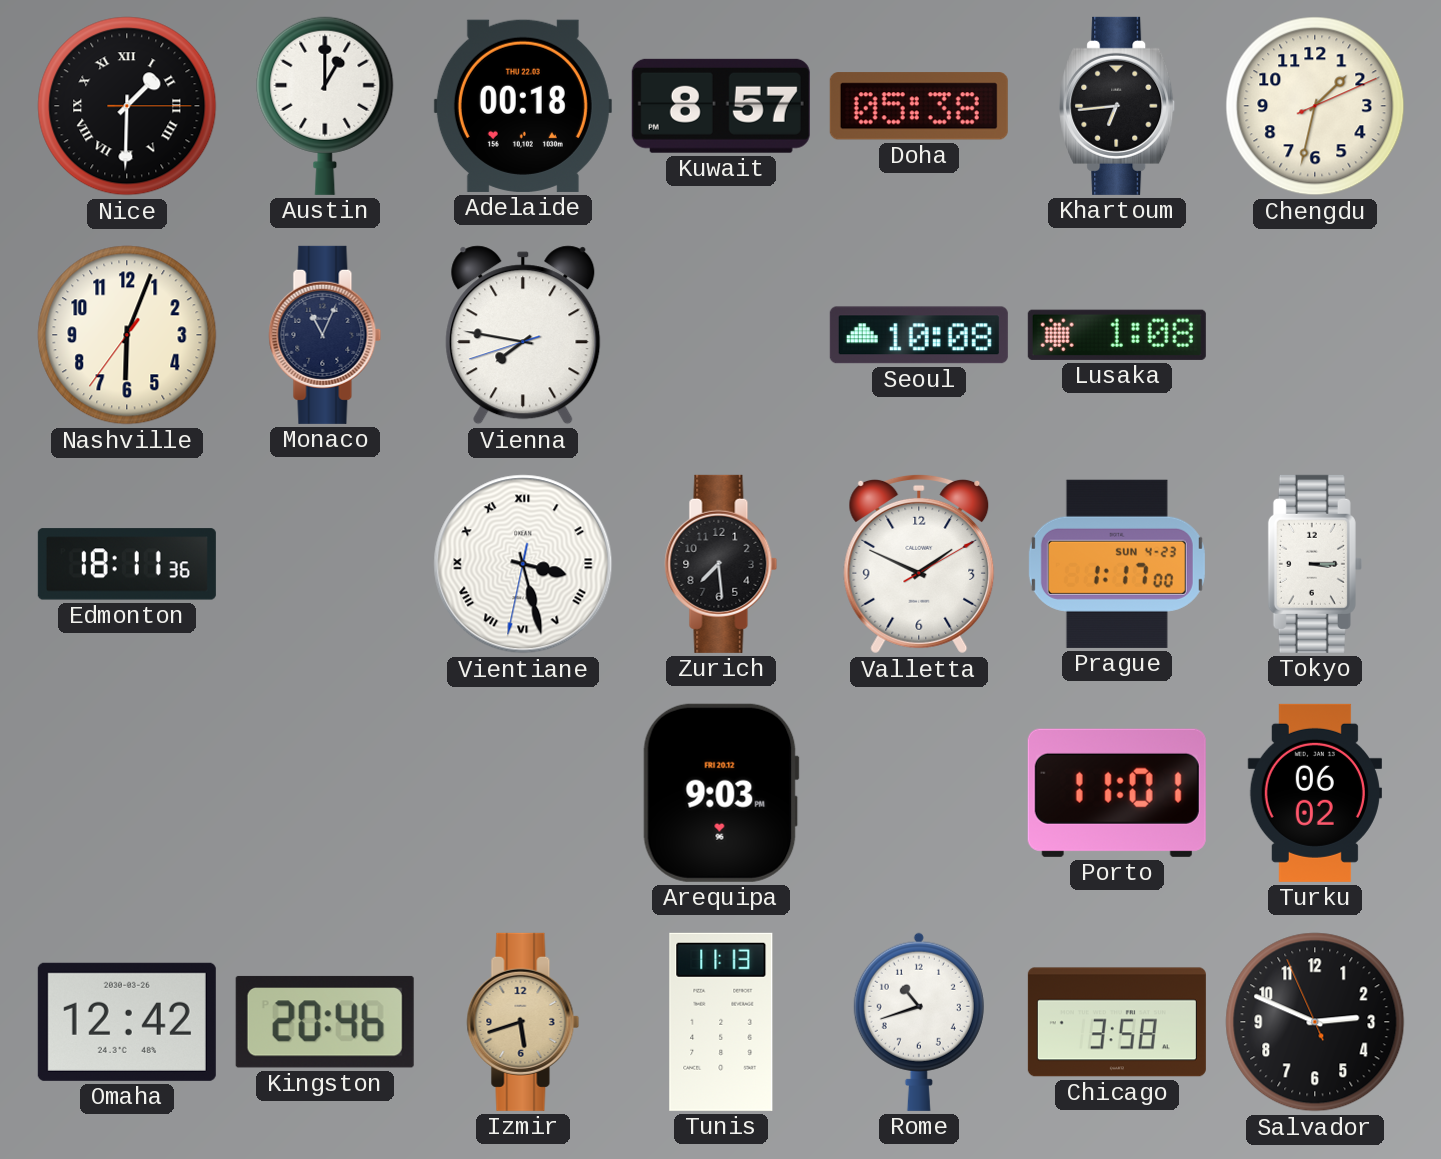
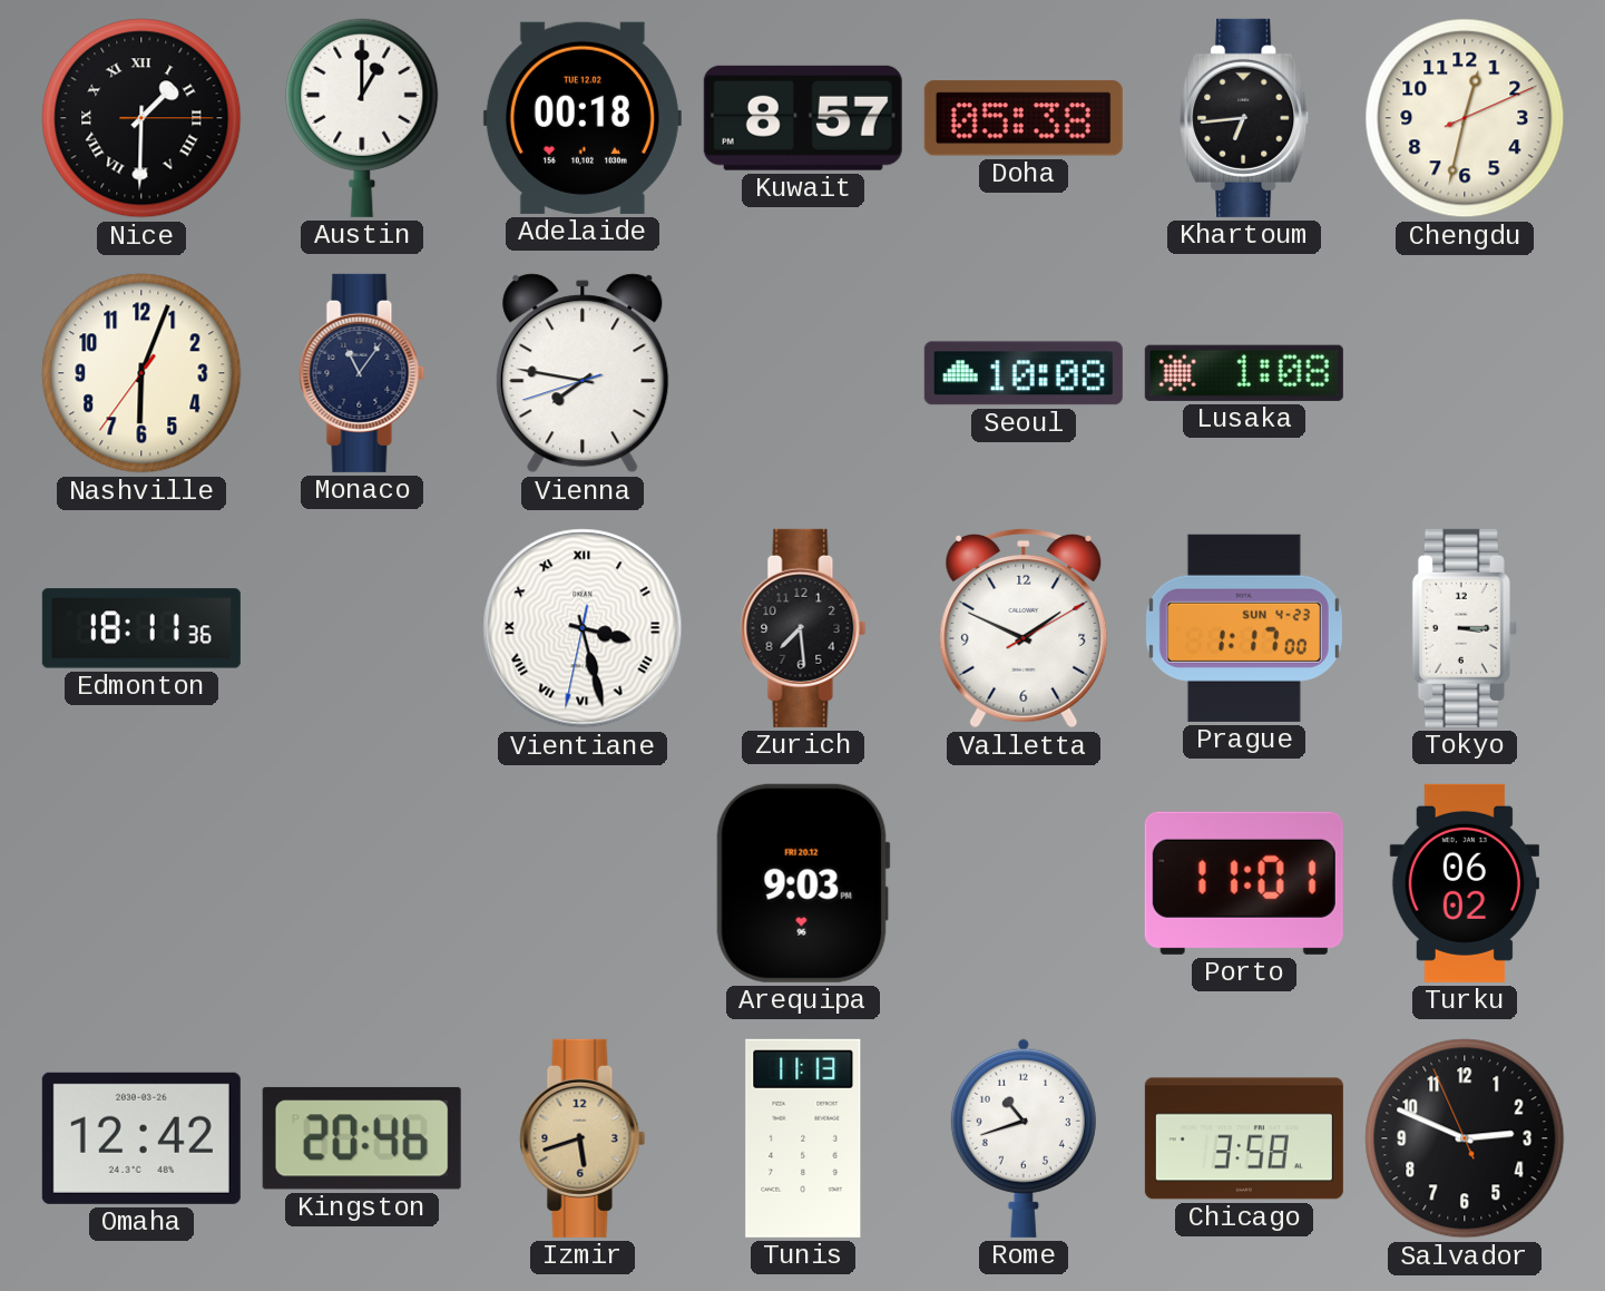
Adelaide date: THU 22.03 -> TUE 12.02
Chengdu: 1:32 -> 12:32
Monaco: 11:04 -> 11:06
